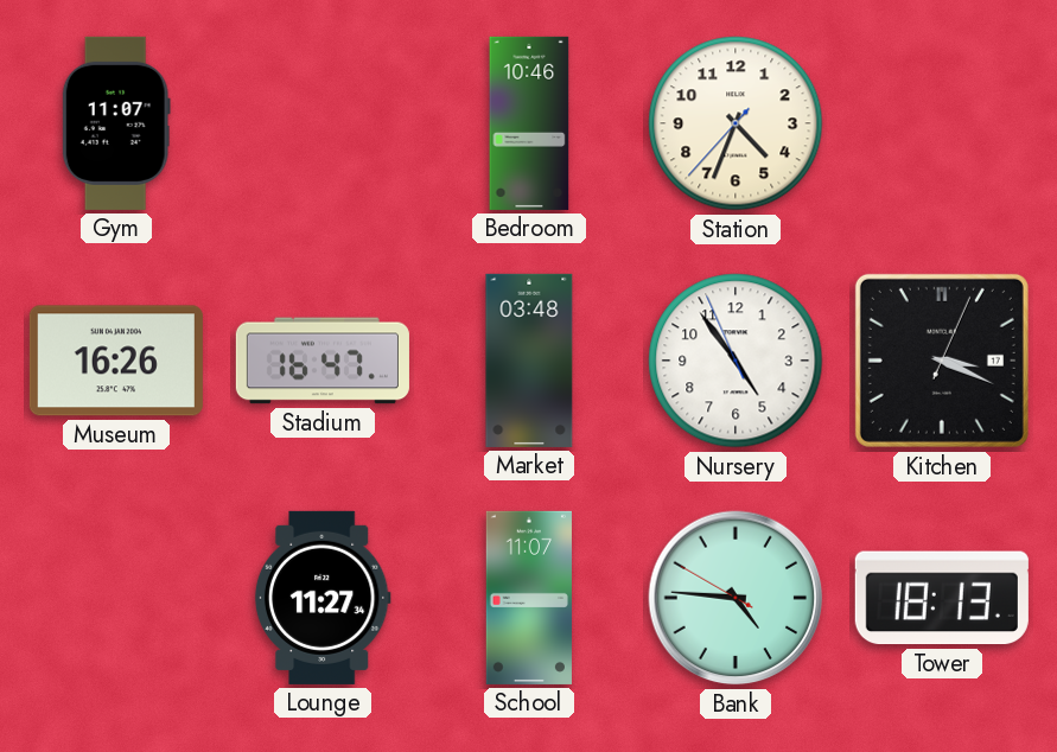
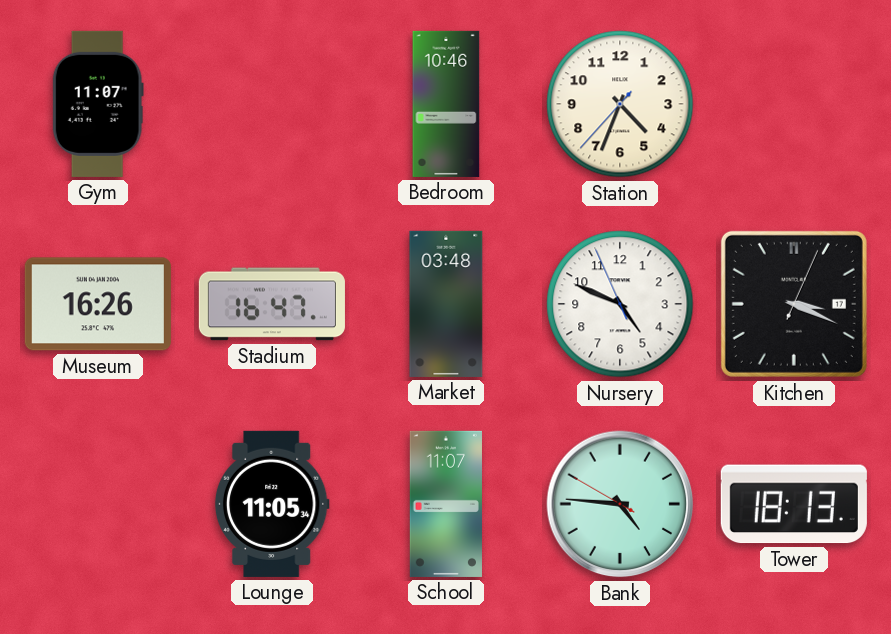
Nursery: 4:53 -> 4:48
Lounge: 11:27 -> 11:05
